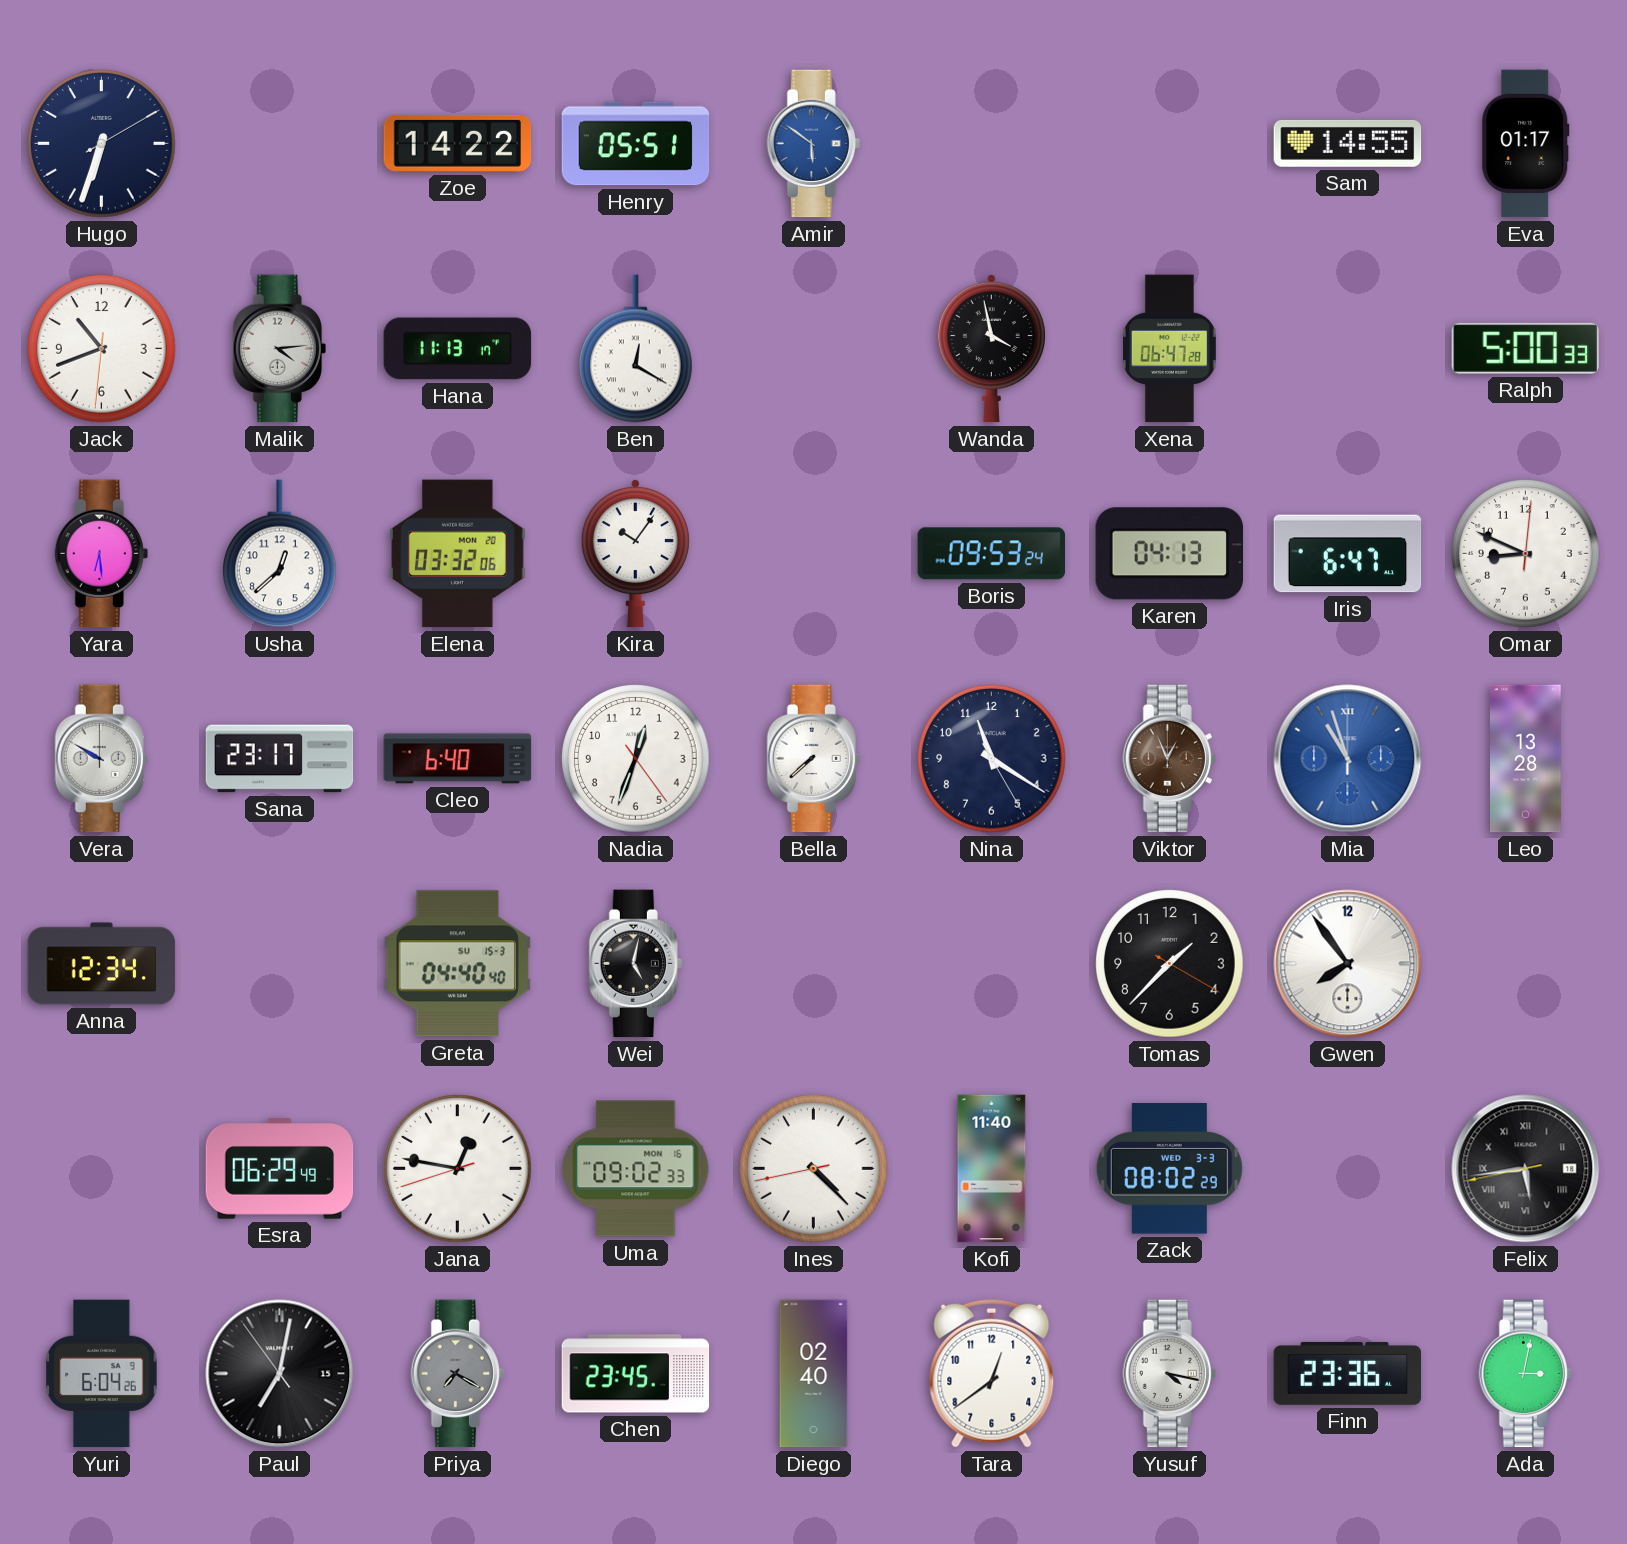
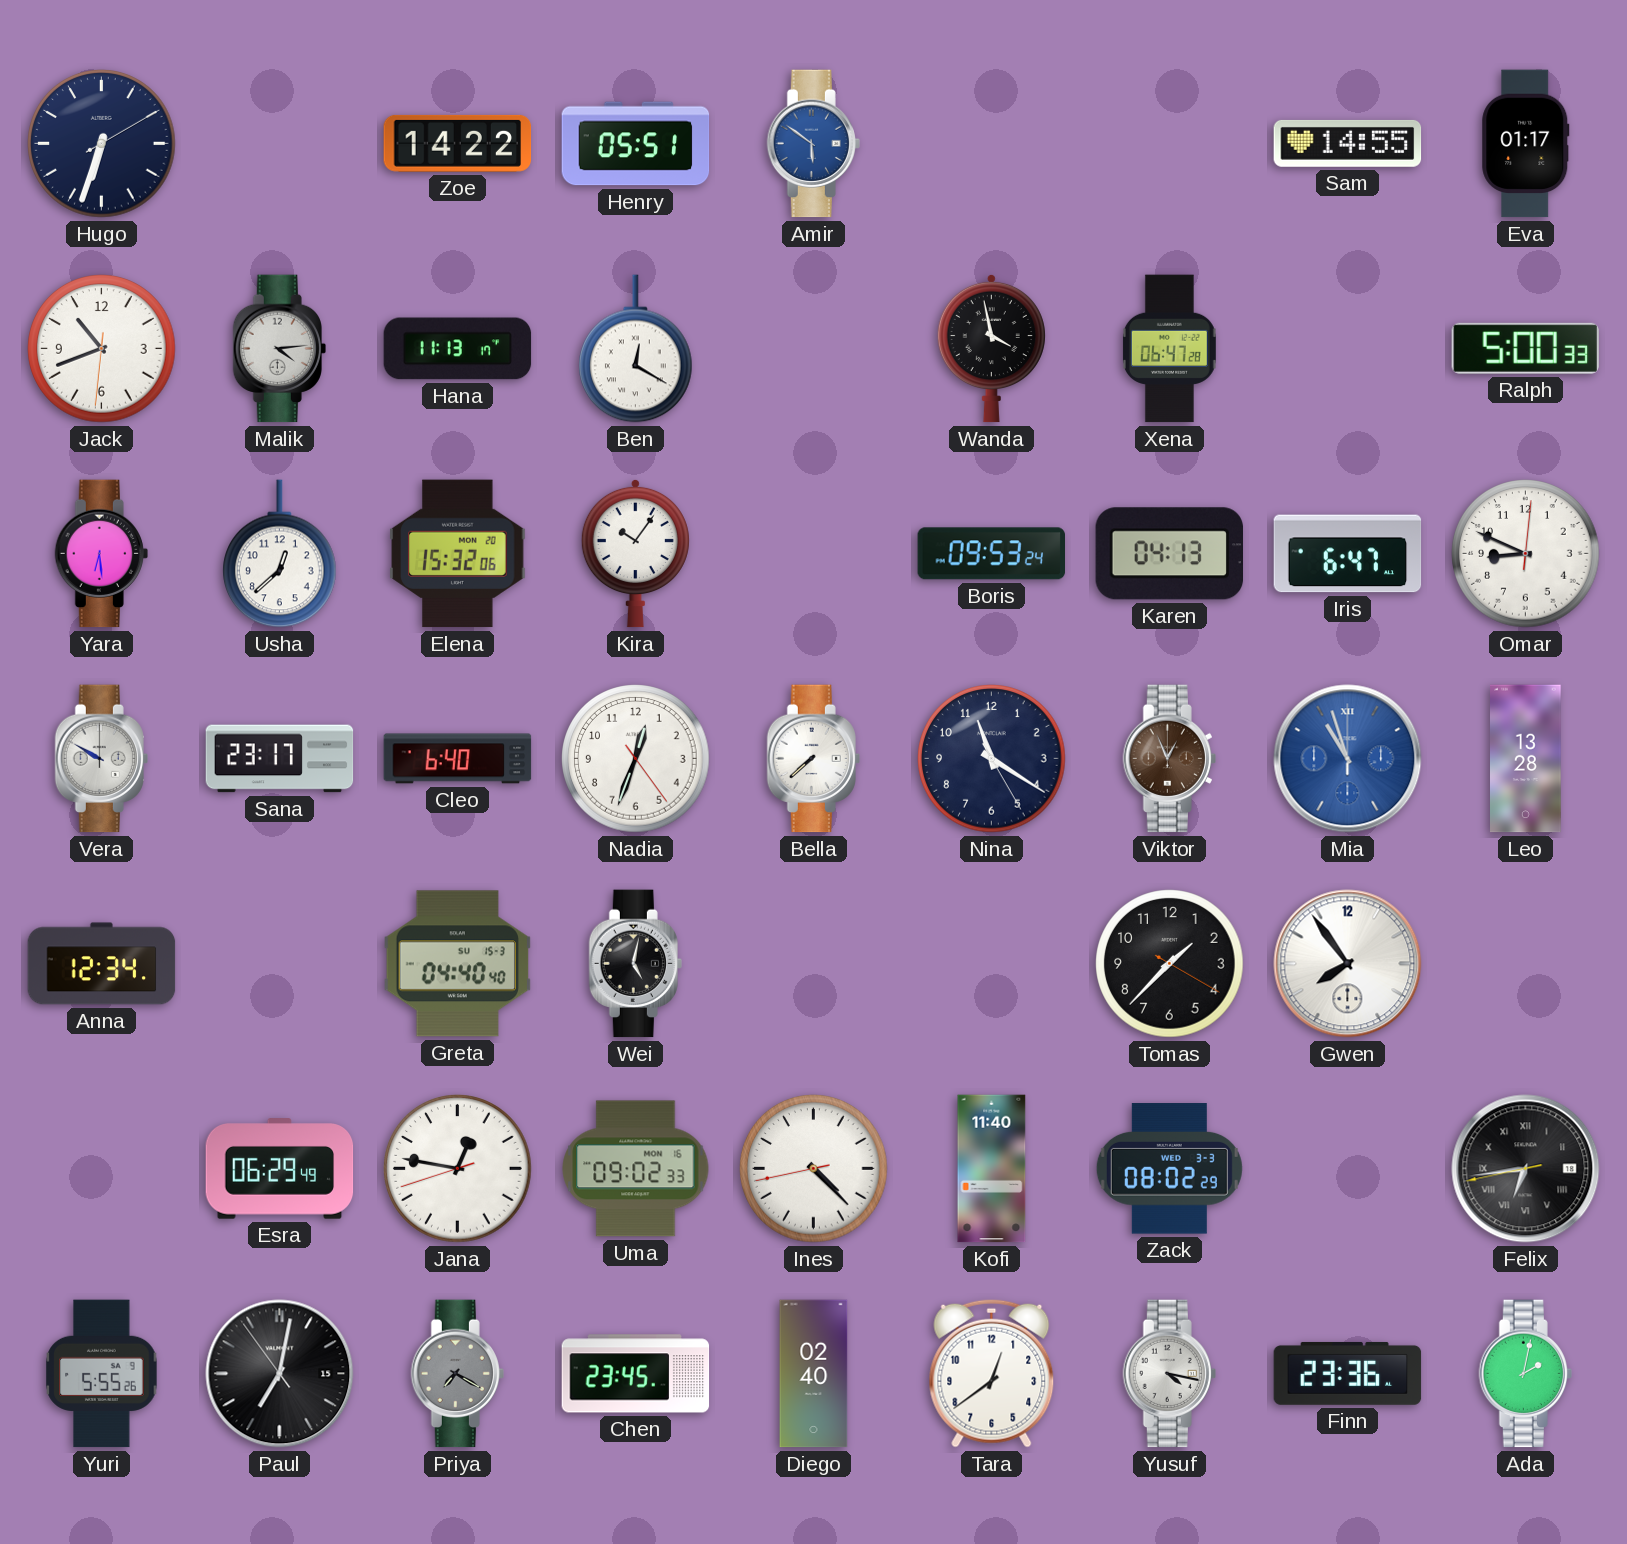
Elena: 03:32 -> 15:32
Felix: 5:43 -> 6:43
Yuri: 6:04 -> 5:55
Ada: 3:02 -> 2:02
